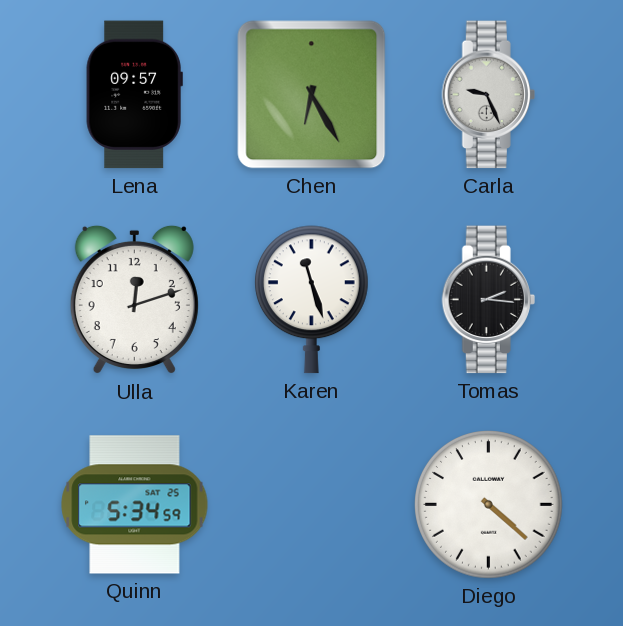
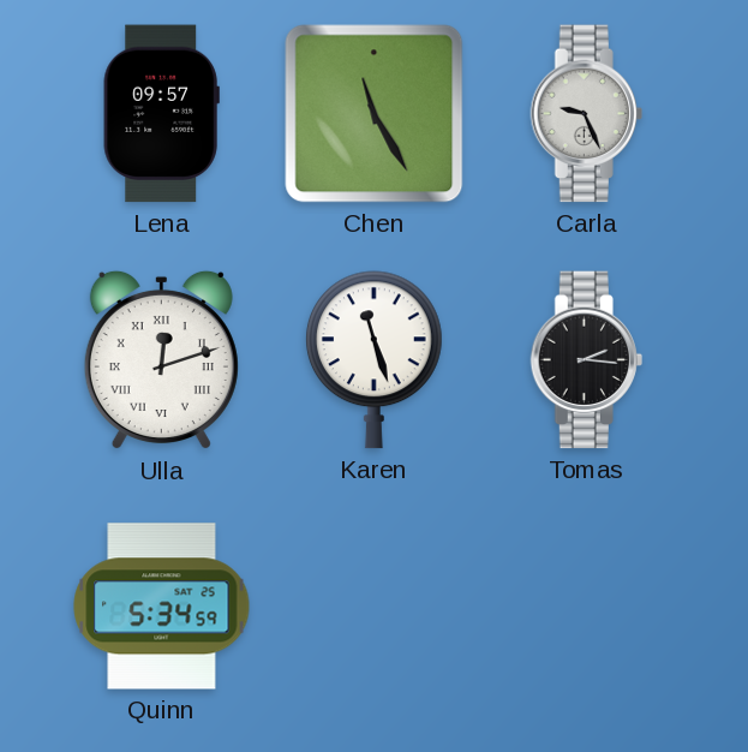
Chen: 6:25 -> 11:25
Ulla numerals: Arabic -> Roman
Diego: 4:22 -> none
